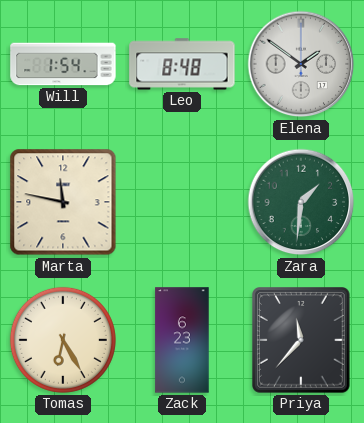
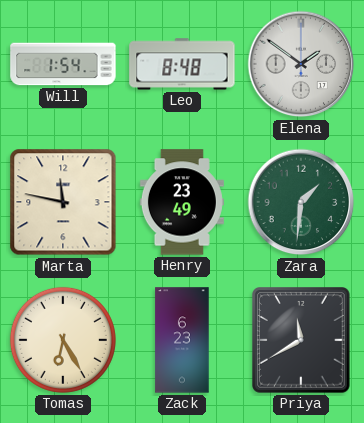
Henry: none -> 23:49
Priya: 11:37 -> 11:40
